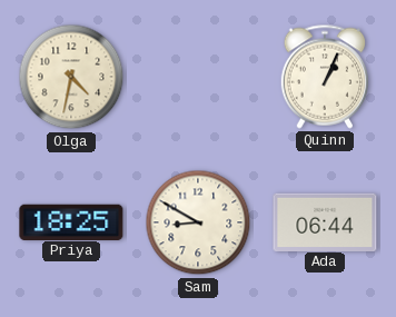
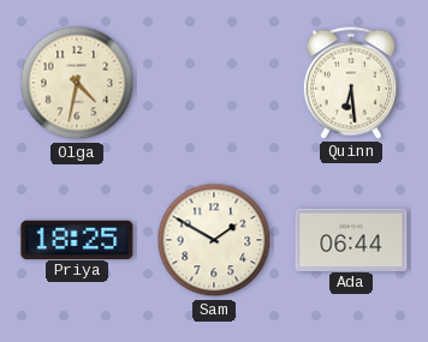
Quinn: 1:04 -> 6:29
Sam: 8:50 -> 1:50
